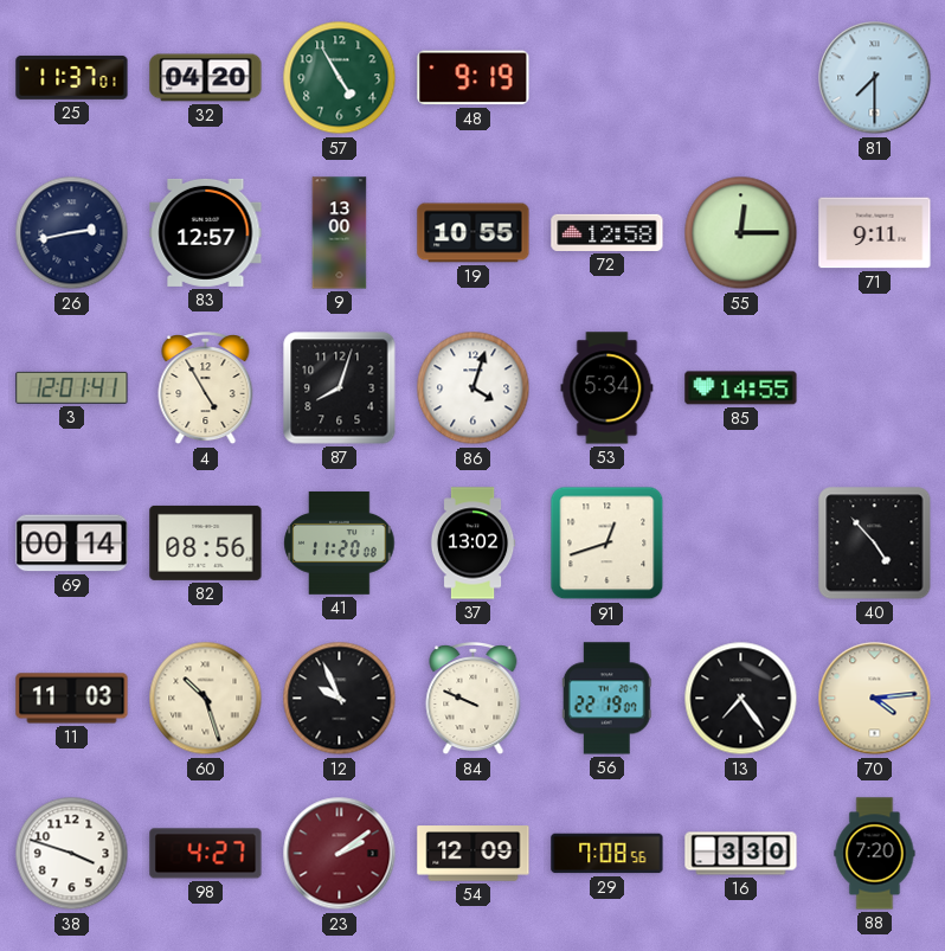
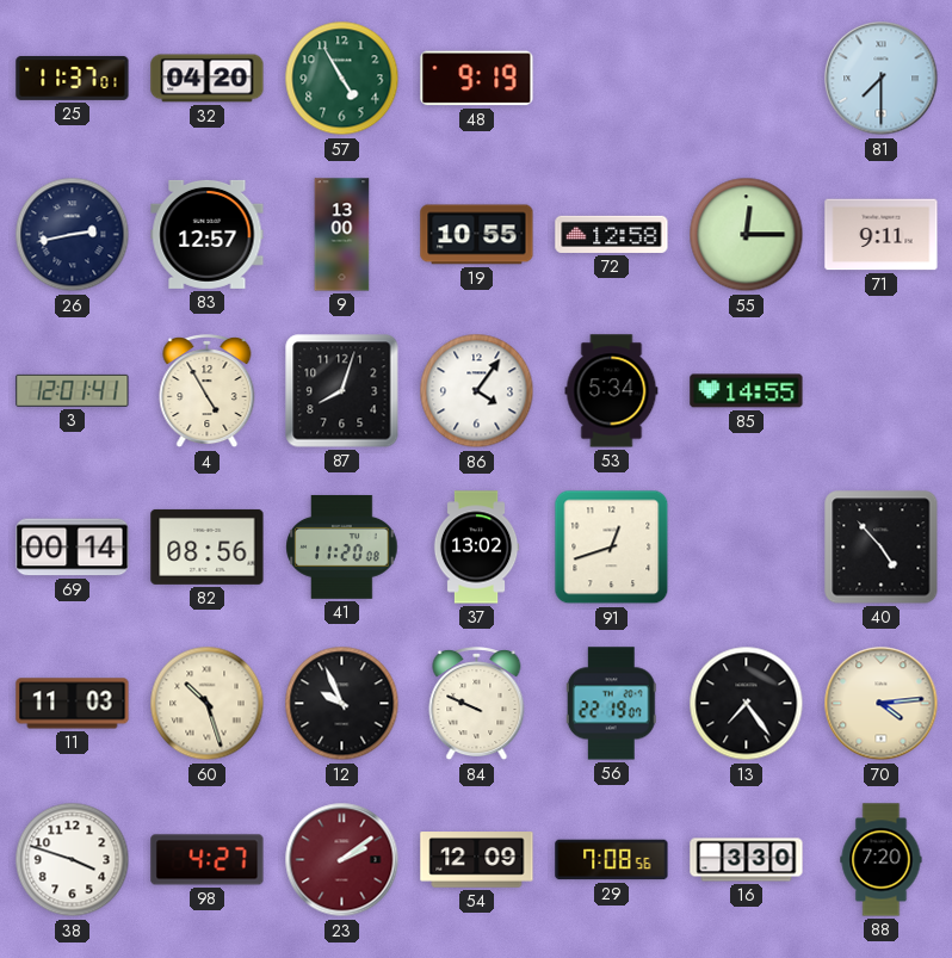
86: 4:03 -> 4:06
